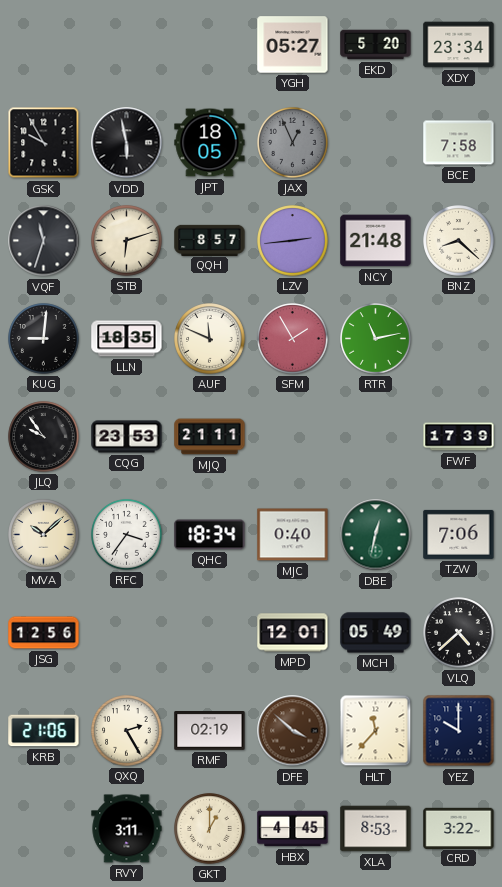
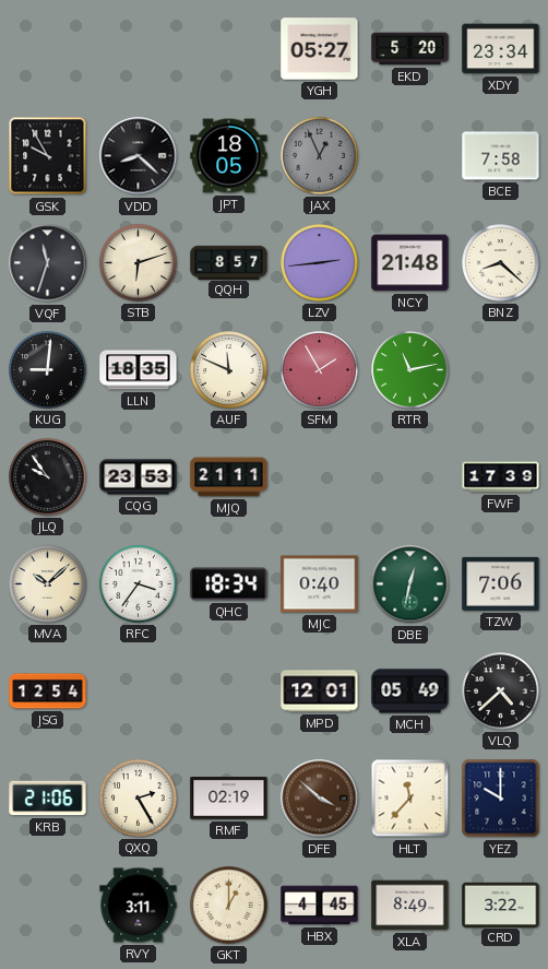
VDD: 5:58 -> 8:22
JSG: 12:56 -> 12:54
XLA: 8:53 -> 8:49
